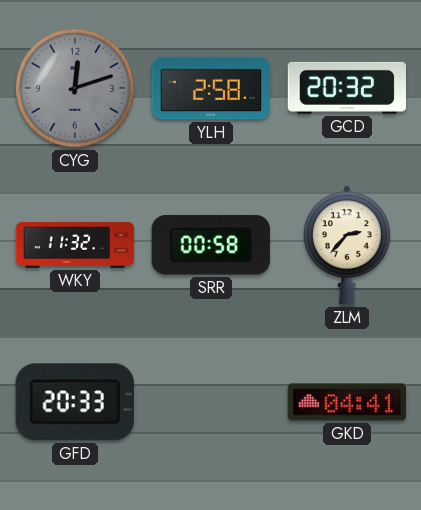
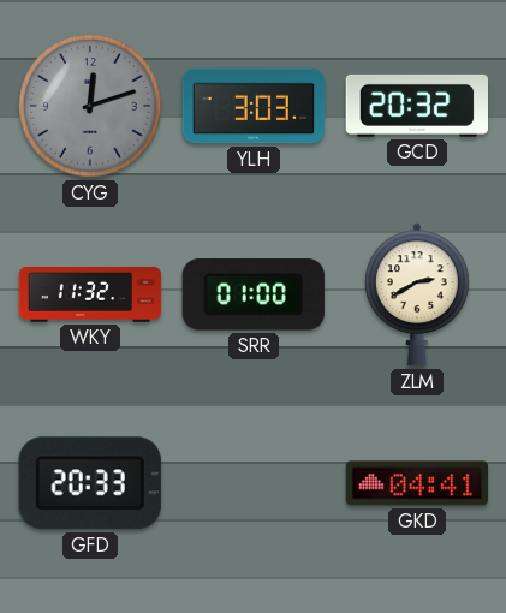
YLH: 2:58 -> 3:03
SRR: 00:58 -> 01:00
ZLM: 2:37 -> 2:40
